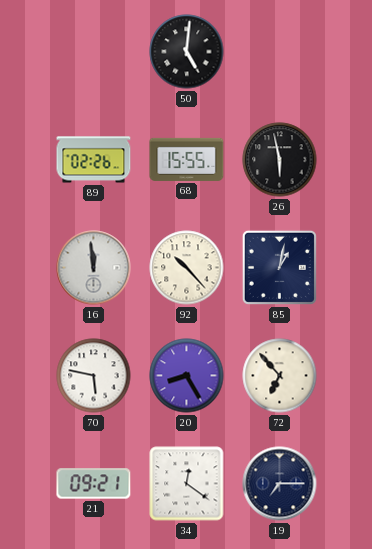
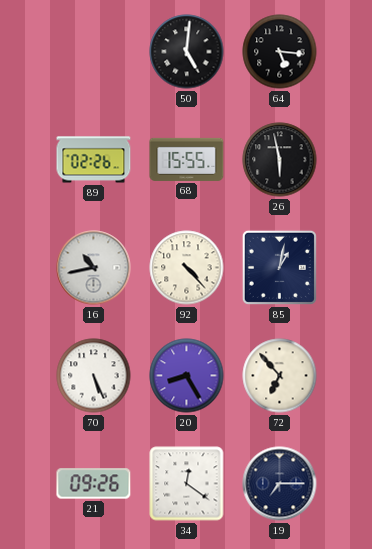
64: none -> 5:16
16: 11:59 -> 10:43
92: 10:23 -> 4:23
70: 5:47 -> 5:26
21: 09:21 -> 09:26
